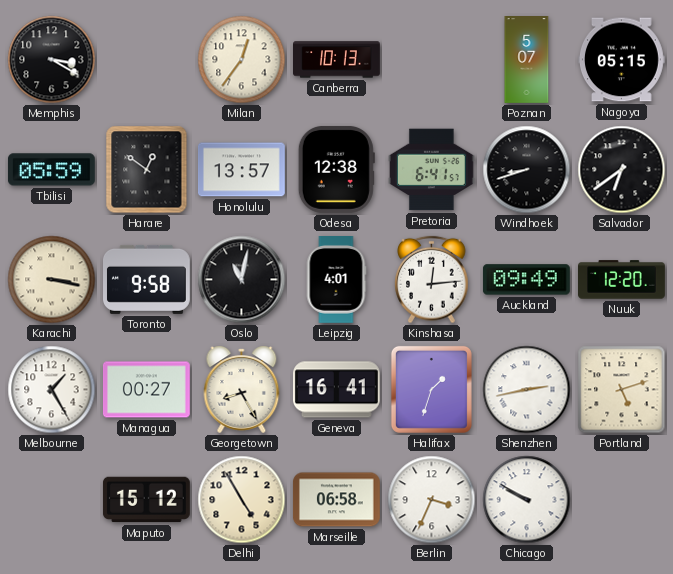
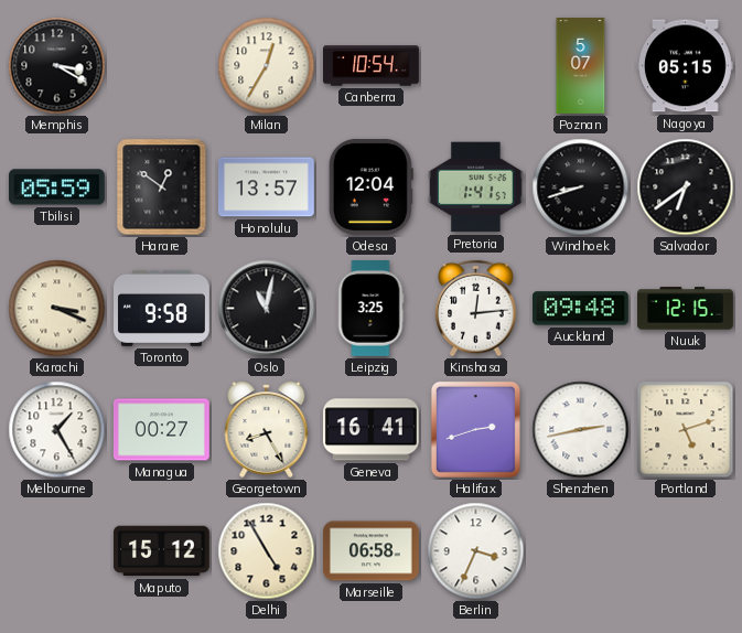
Milan: 12:36 -> 12:35
Canberra: 10:13 -> 10:54
Odesa: 12:38 -> 12:04
Pretoria: 6:41 -> 1:41
Karachi: 3:17 -> 3:19
Leipzig: 4:01 -> 3:25
Auckland: 09:49 -> 09:48
Nuuk: 12:20 -> 12:15
Halifax: 1:33 -> 2:42
Chicago: 9:50 -> none
